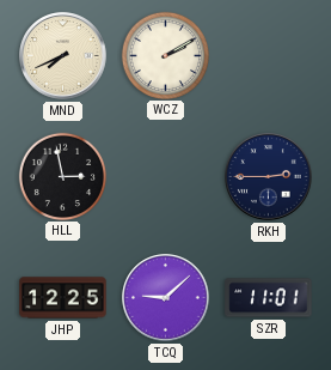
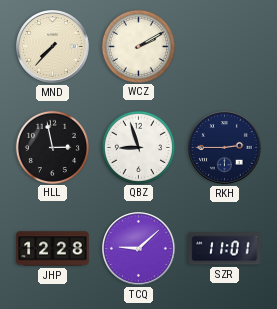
MND: 7:41 -> 7:37
QBZ: none -> 8:57
JHP: 12:25 -> 12:28
